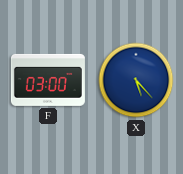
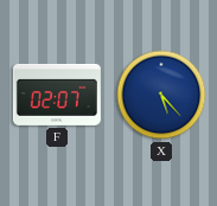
F: 03:00 -> 02:07
